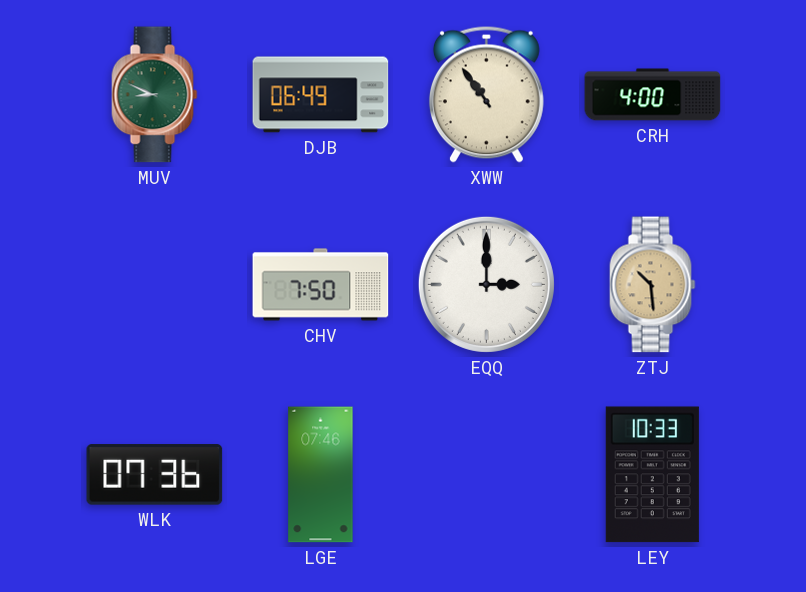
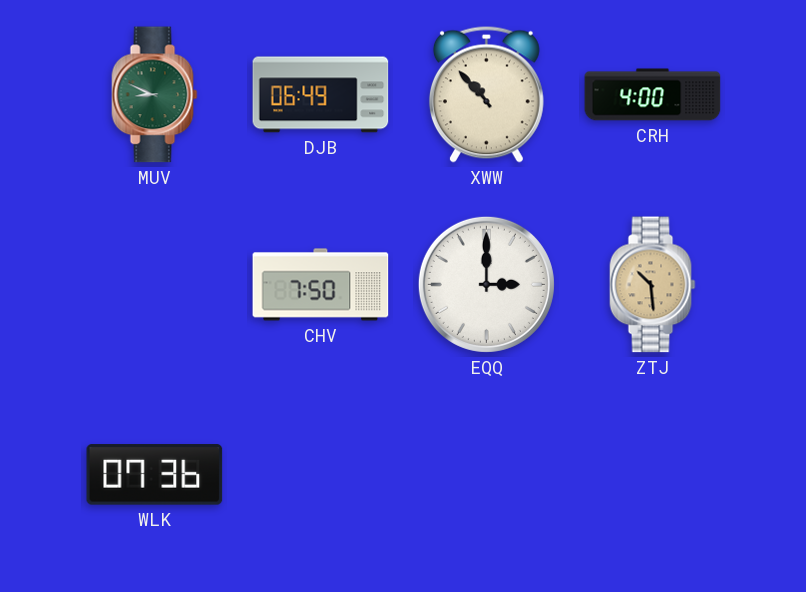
XWW: 10:54 -> 10:53
LGE: 07:46 -> none
LEY: 10:33 -> none
